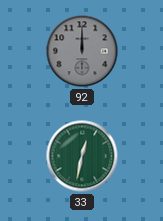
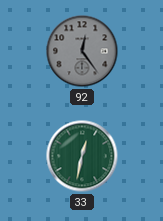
92: 12:00 -> 12:24
